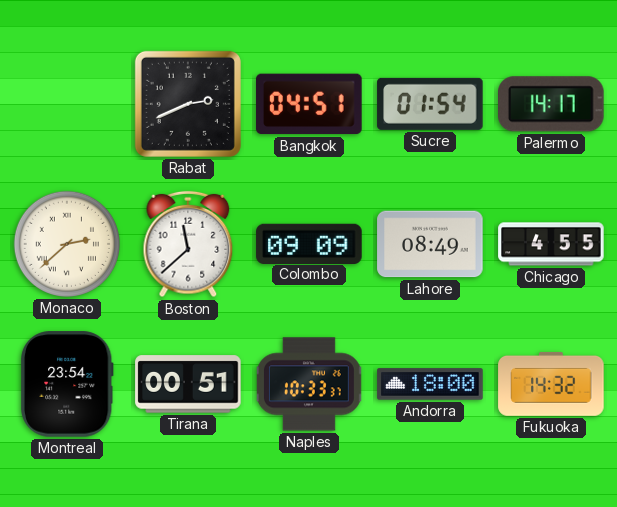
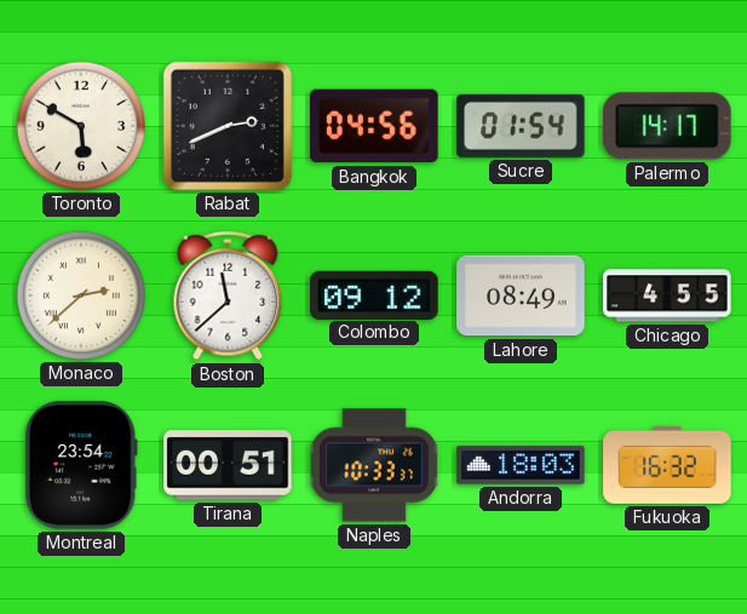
Toronto: none -> 5:50
Bangkok: 04:51 -> 04:56
Colombo: 09:09 -> 09:12
Andorra: 18:00 -> 18:03
Fukuoka: 14:32 -> 16:32
